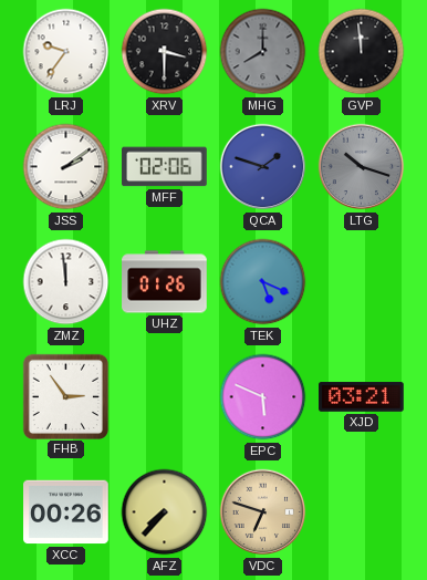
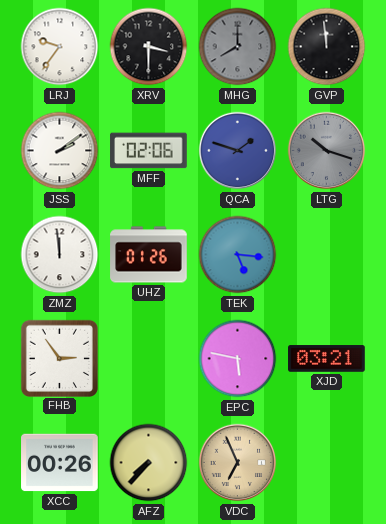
TEK: 5:19 -> 5:16
EPC: 5:49 -> 5:47
VDC: 6:48 -> 6:56
